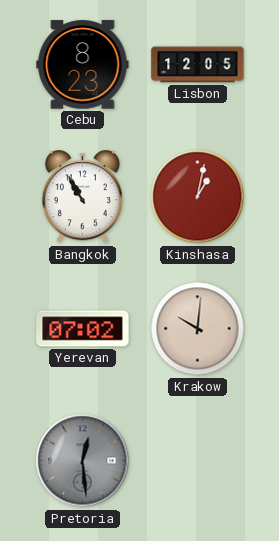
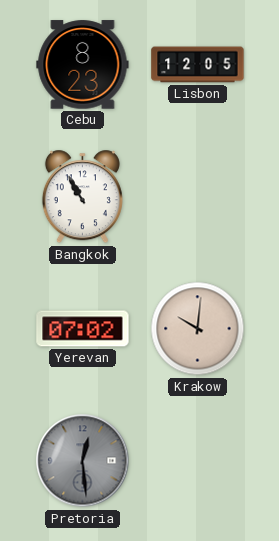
Kinshasa: 1:02 -> none
